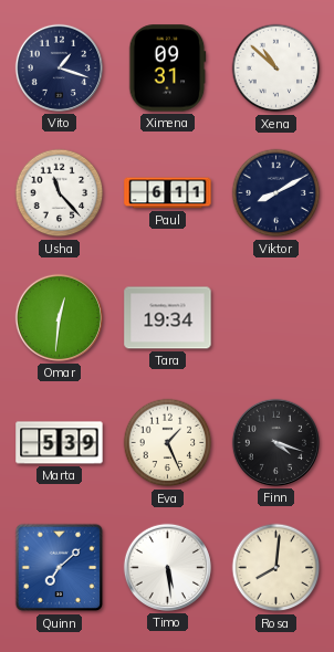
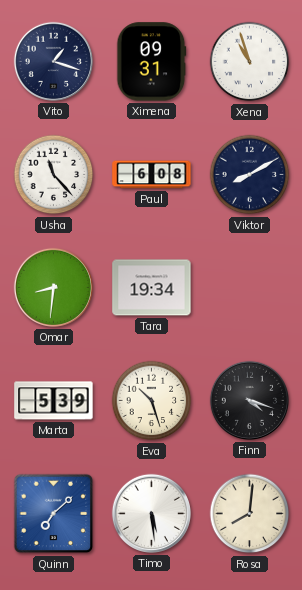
Xena: 10:52 -> 10:57
Paul: 6:11 -> 6:08
Omar: 12:31 -> 8:31
Eva: 1:26 -> 10:27
